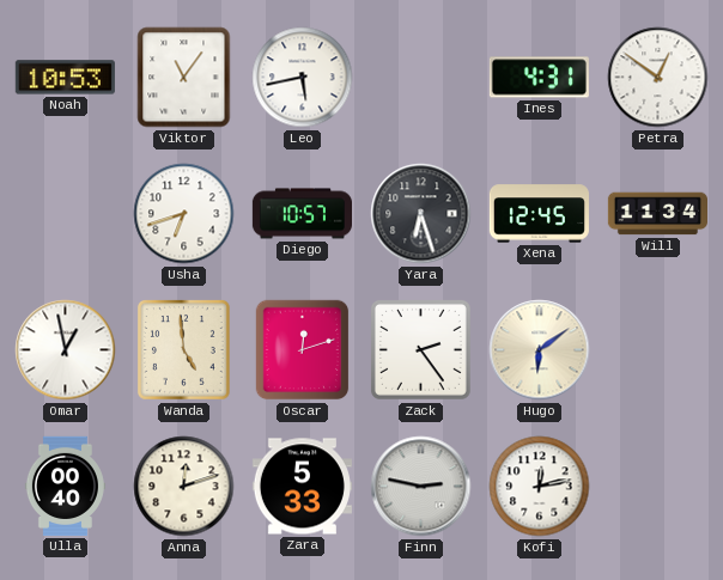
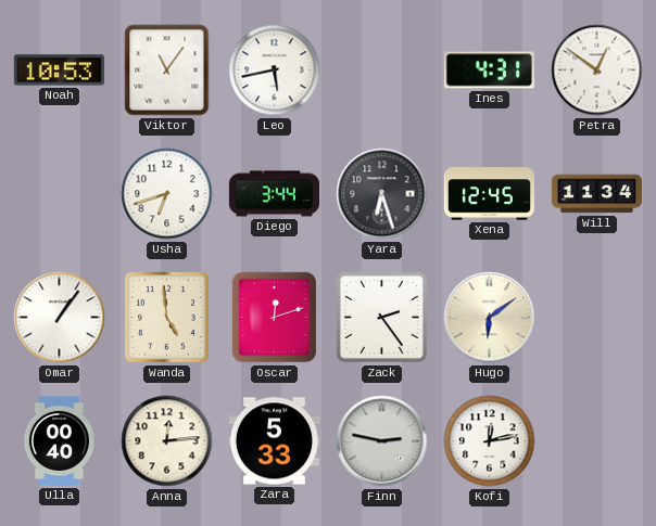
Diego: 10:57 -> 3:44
Omar: 12:58 -> 1:06
Anna: 12:12 -> 12:14
